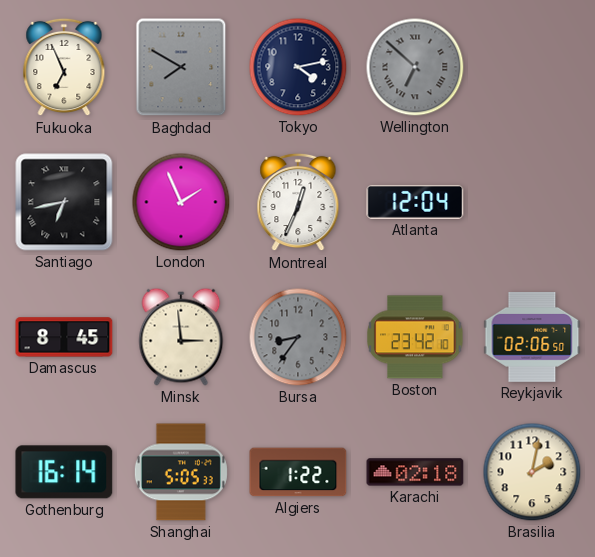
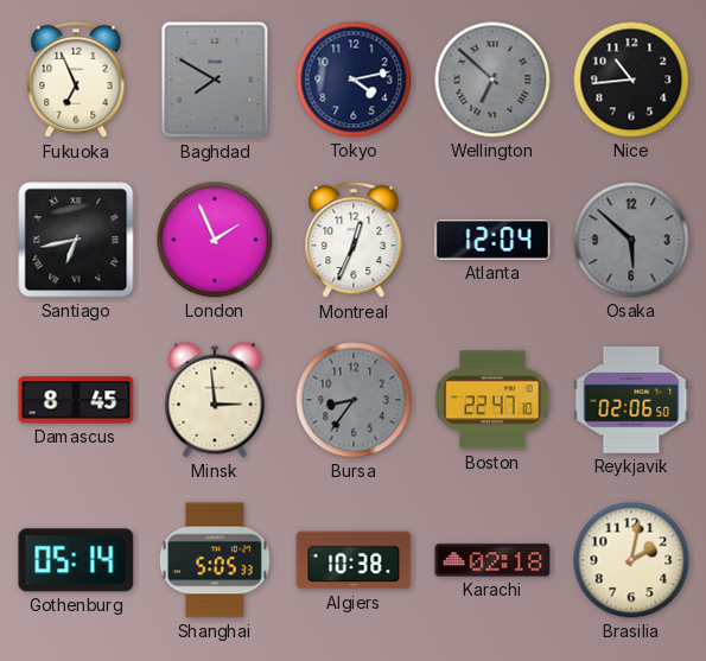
Nice: none -> 10:44
Osaka: none -> 5:52
Boston: 23:42 -> 22:47
Gothenburg: 16:14 -> 05:14
Algiers: 1:22 -> 10:38
